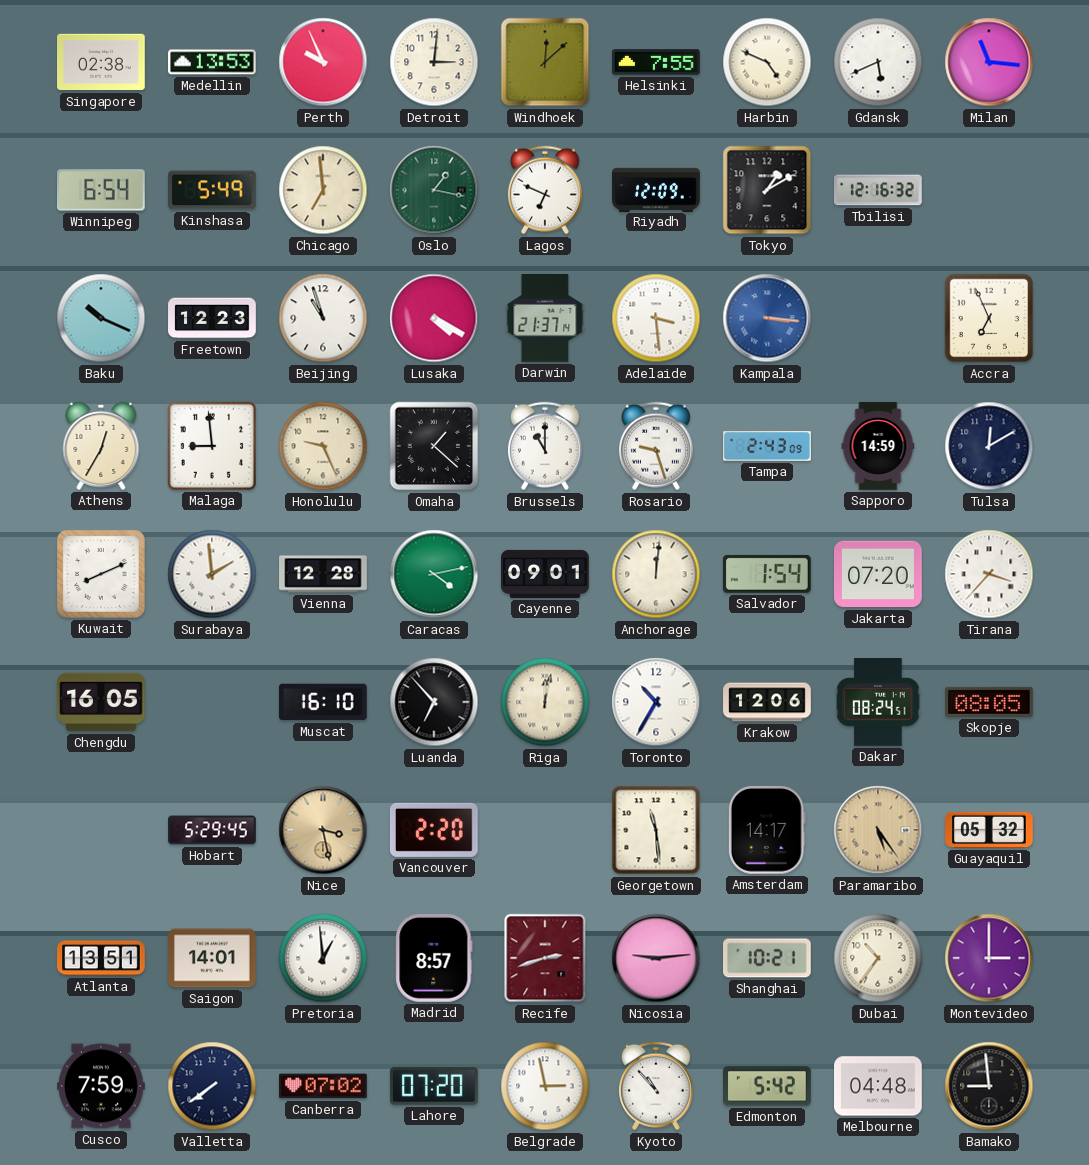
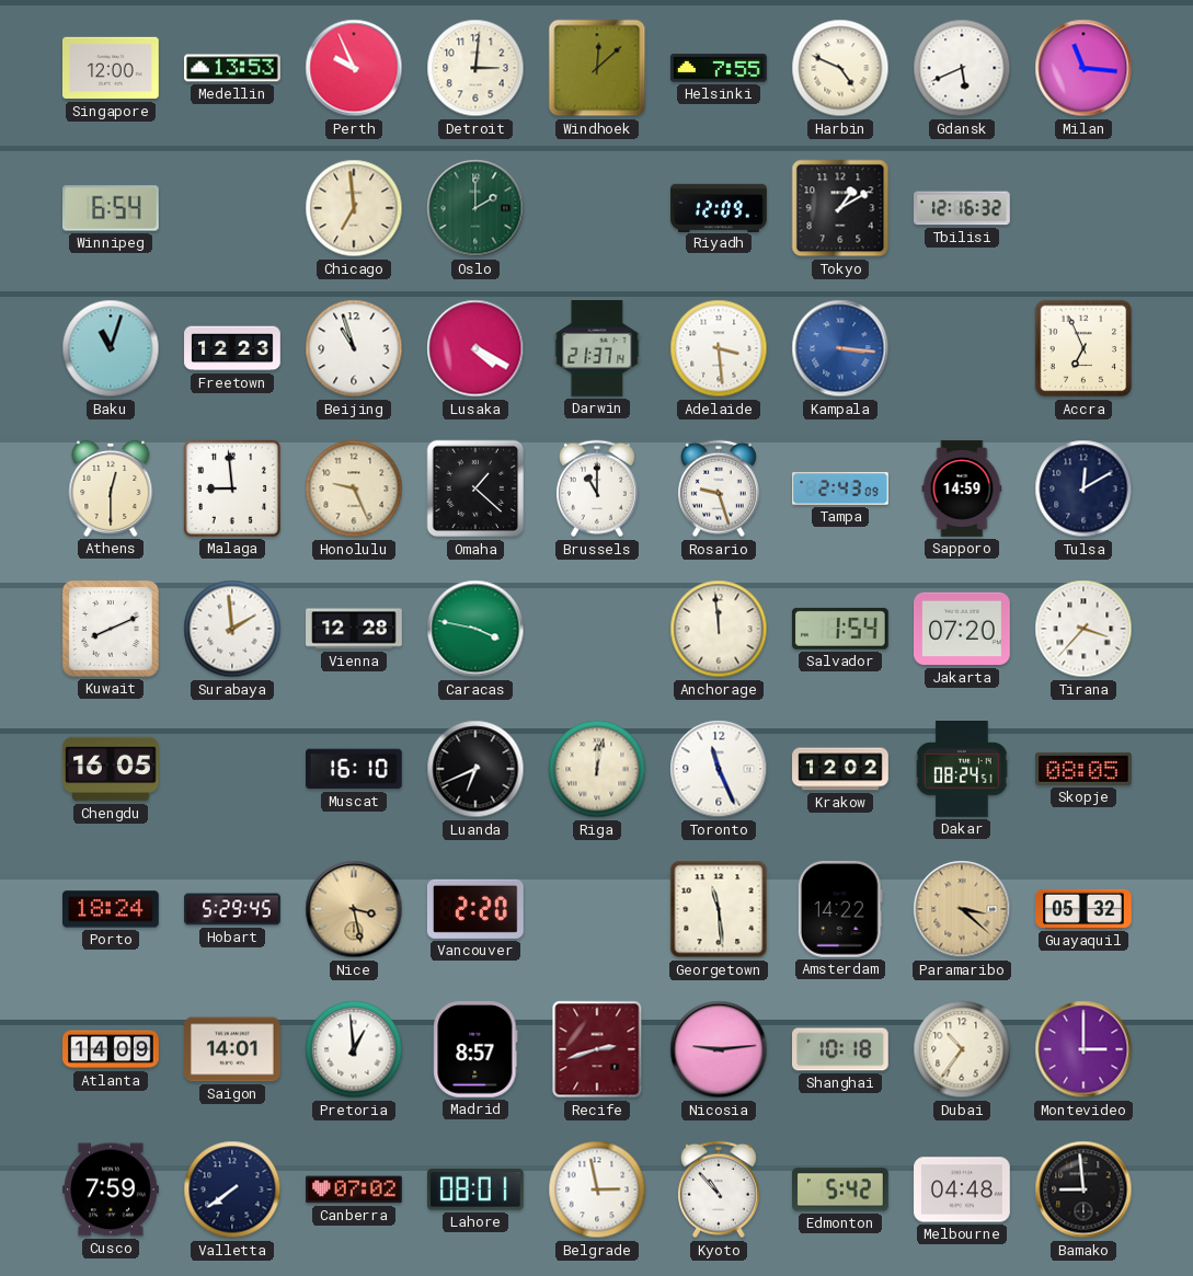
Singapore: 02:38 -> 12:00
Kinshasa: 5:49 -> none
Oslo: 1:17 -> 2:00
Lagos: 6:49 -> none
Baku: 10:19 -> 11:03
Athens: 12:35 -> 12:30
Caracas: 4:13 -> 3:47
Cayenne: 09:01 -> none
Anchorage: 12:01 -> 11:59
Luanda: 6:53 -> 6:41
Toronto: 10:35 -> 11:26
Krakow: 12:06 -> 12:02
Porto: none -> 18:24
Amsterdam: 14:17 -> 14:22
Paramaribo: 5:24 -> 3:22
Atlanta: 13:51 -> 14:09
Shanghai: 10:21 -> 10:18
Lahore: 07:20 -> 08:01
